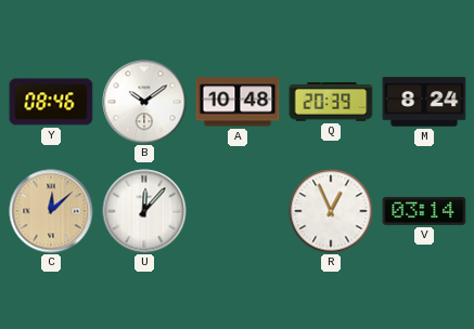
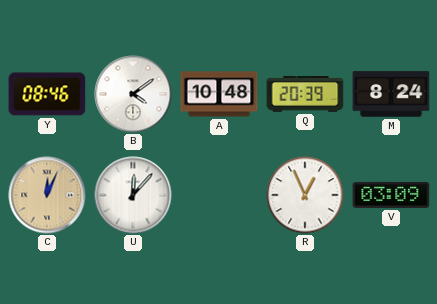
B: 10:09 -> 4:09
C: 12:08 -> 12:04
V: 03:14 -> 03:09
